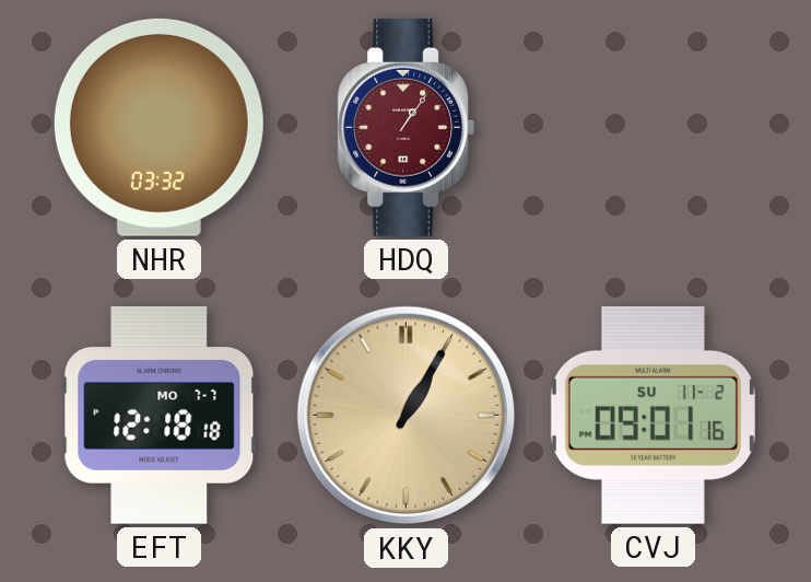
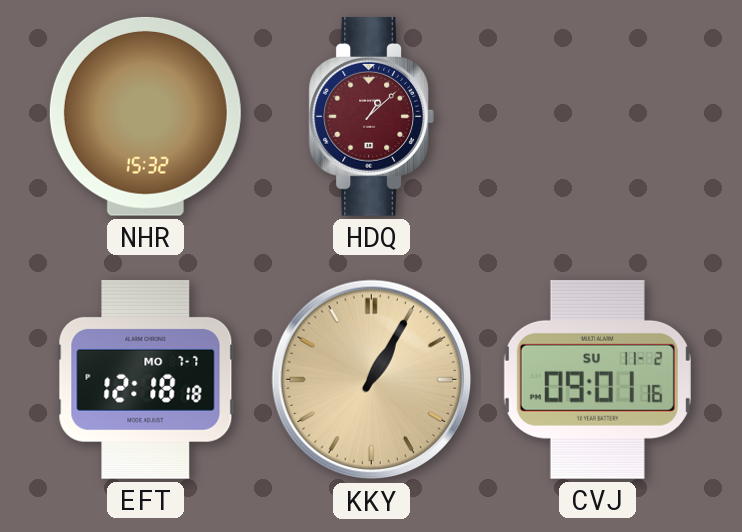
NHR: 03:32 -> 15:32
HDQ: 1:06 -> 1:08
